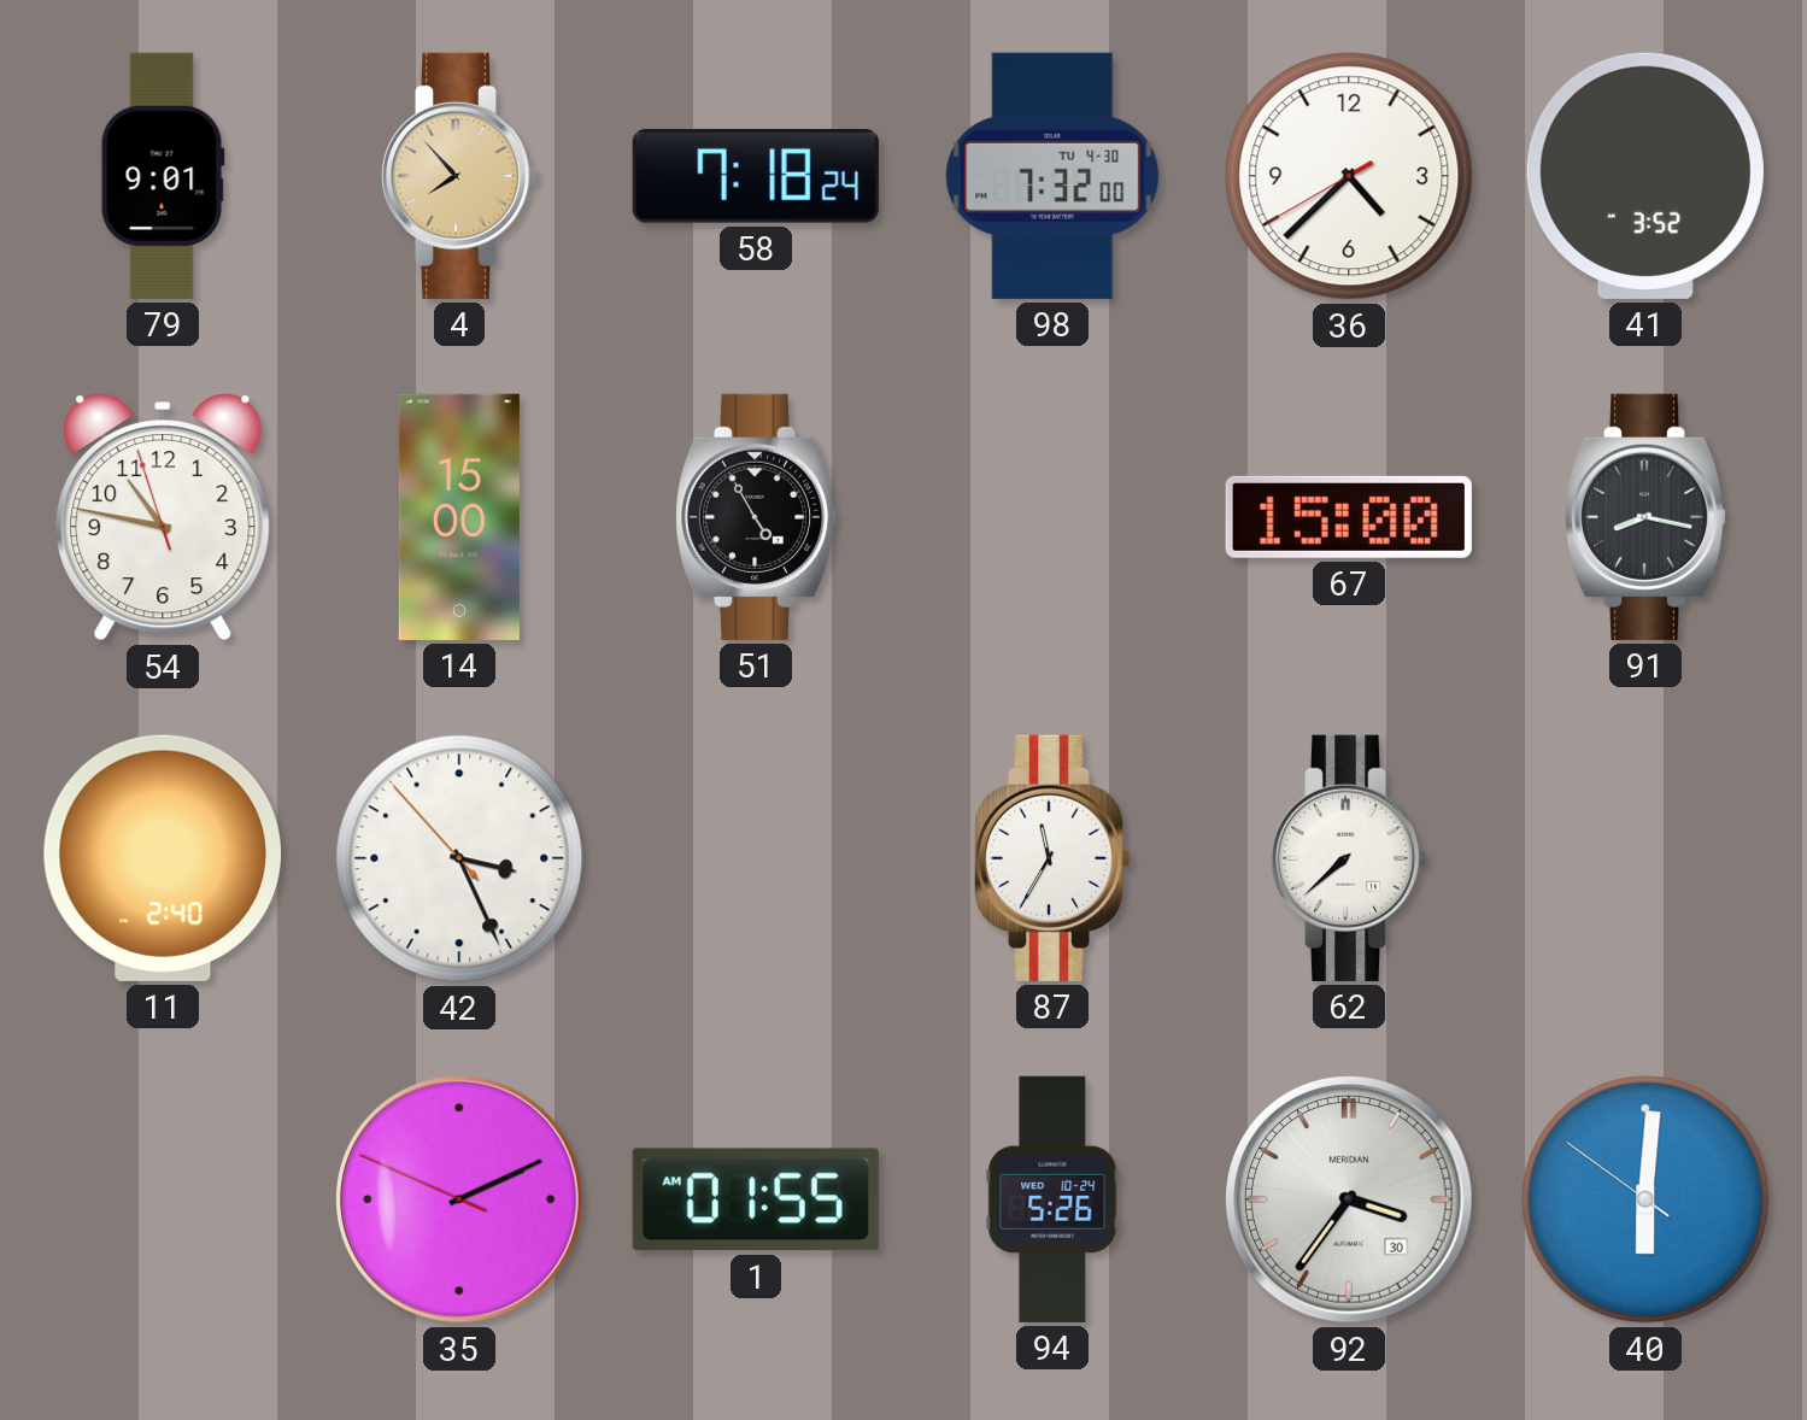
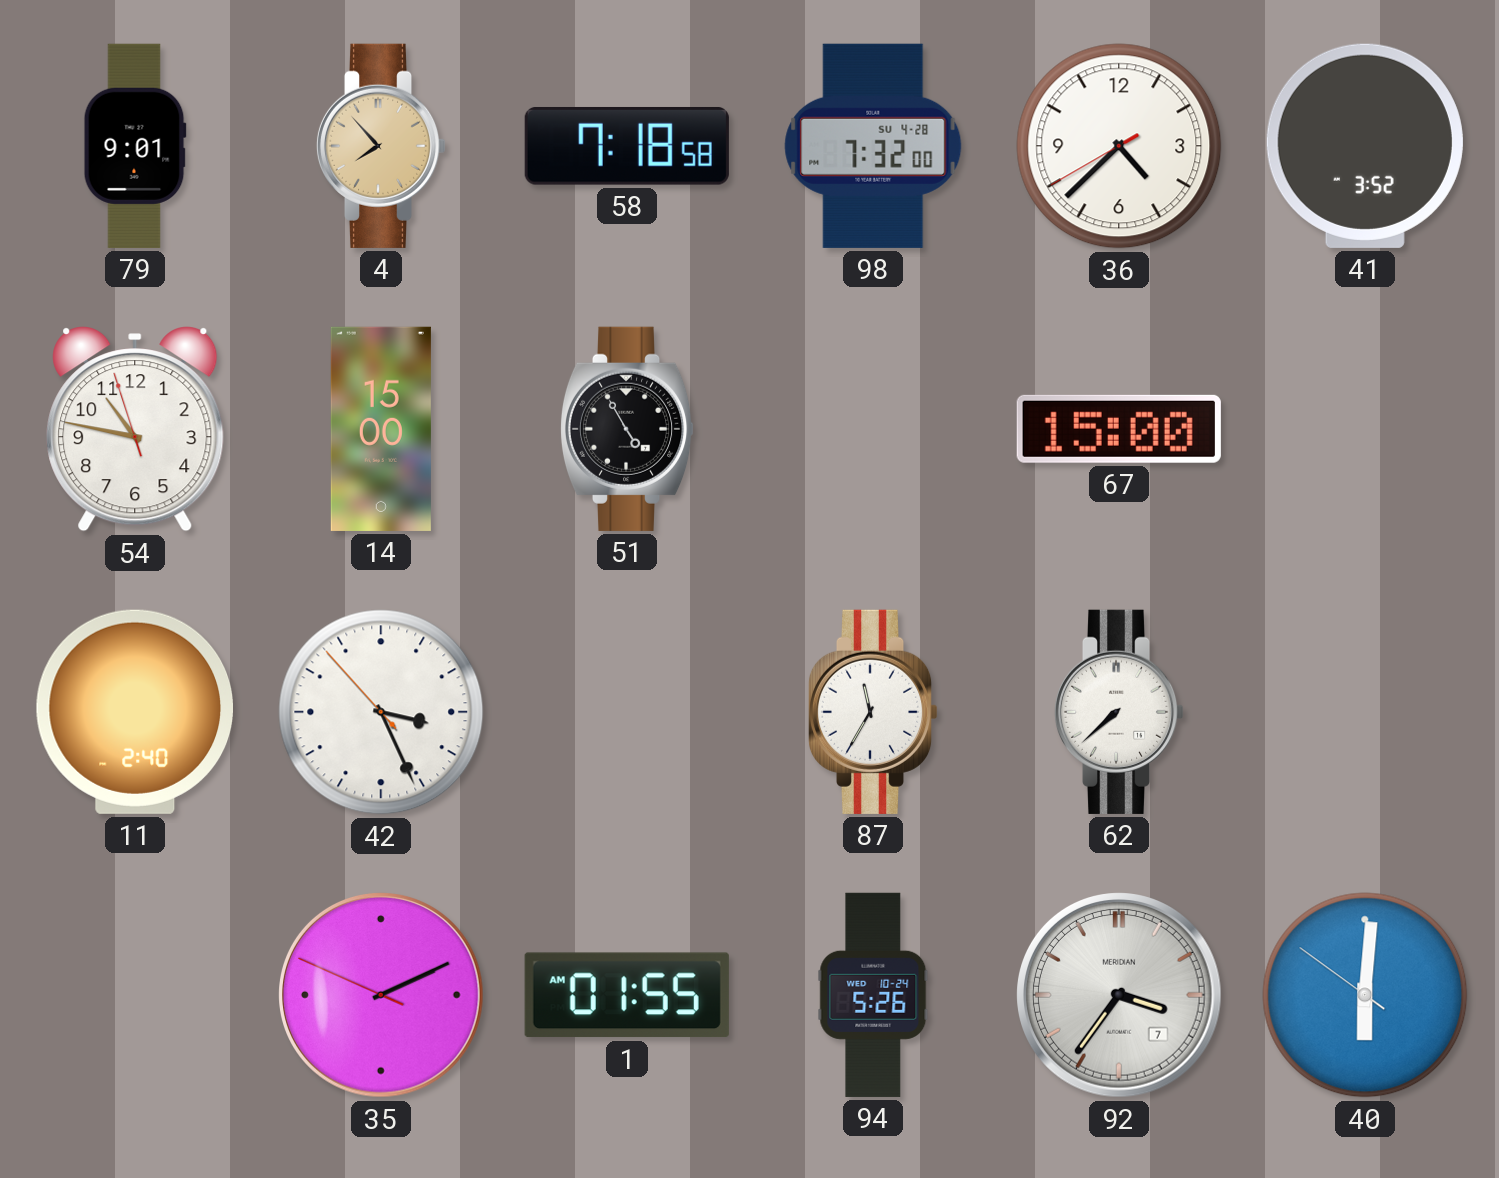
58: 7:18:24 -> 7:18:58
98 date: TU 4-30 -> SU 4-28
91: 8:17 -> none
92 date: 30 -> 7
